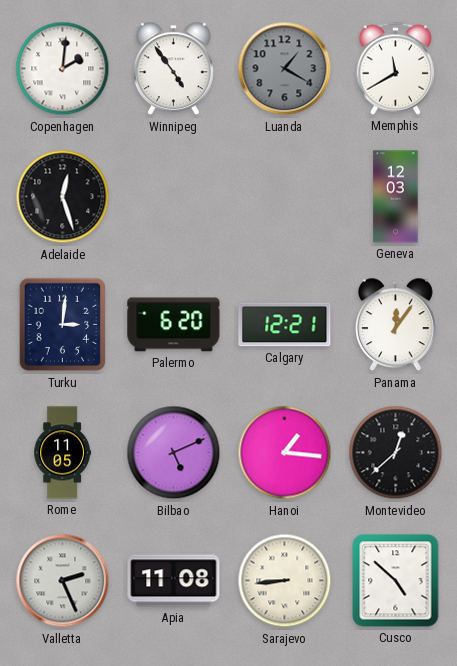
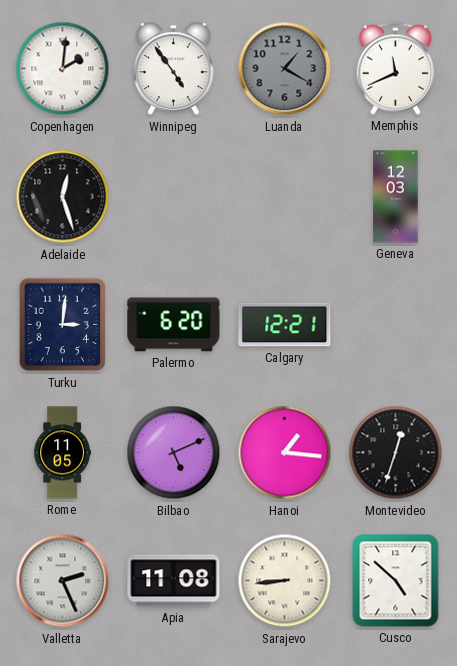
Memphis: 11:40 -> 11:41
Panama: 12:06 -> none
Montevideo: 12:38 -> 12:33
